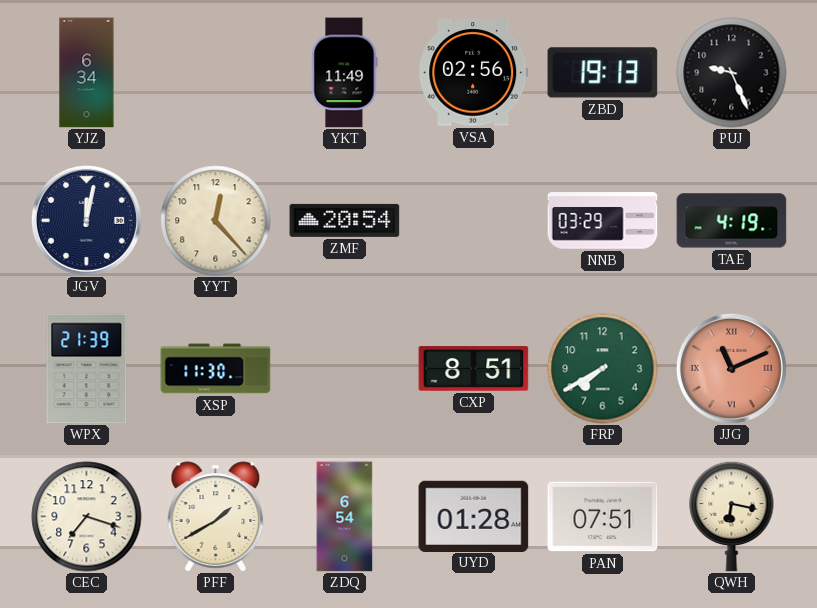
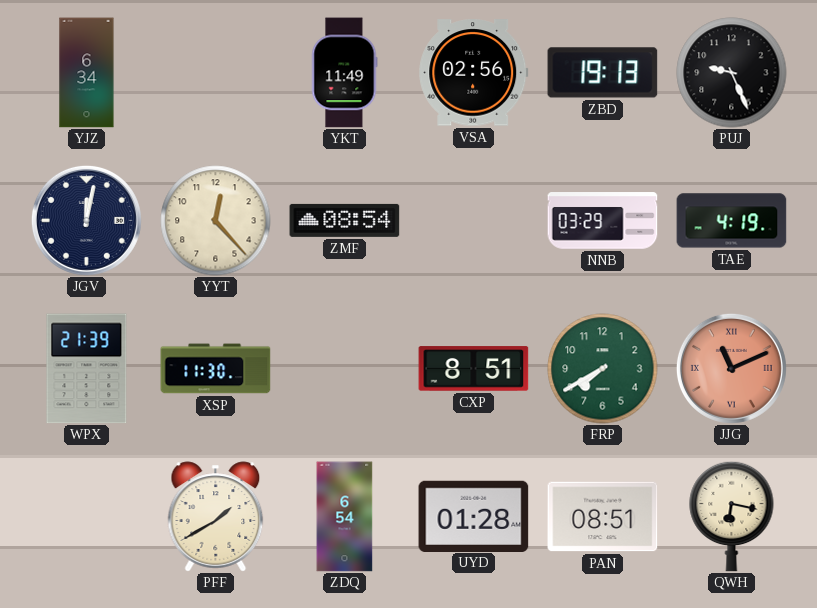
ZMF: 20:54 -> 08:54
CEC: 7:18 -> none
PAN: 07:51 -> 08:51
